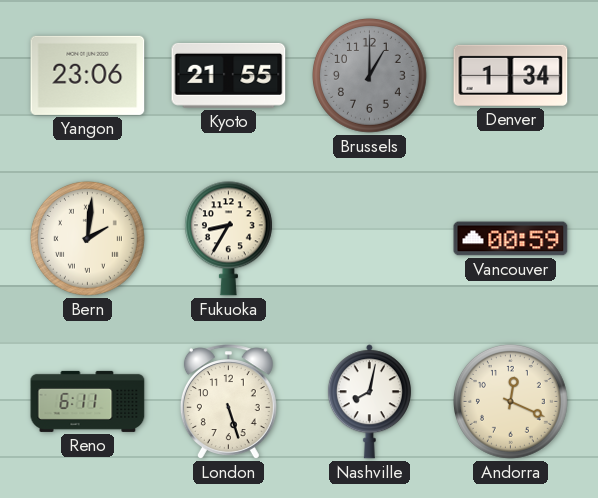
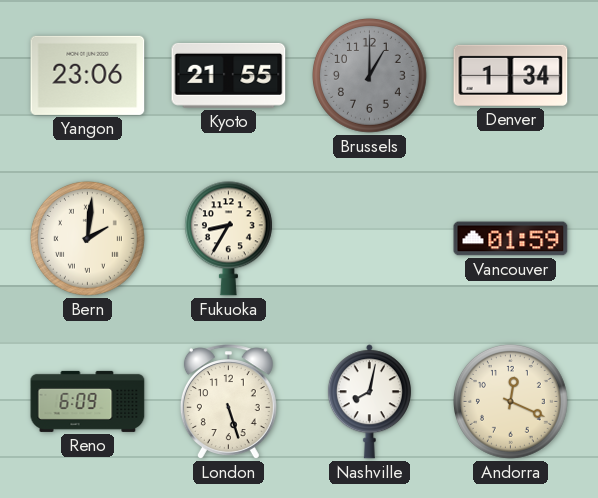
Vancouver: 00:59 -> 01:59
Reno: 6:11 -> 6:09
